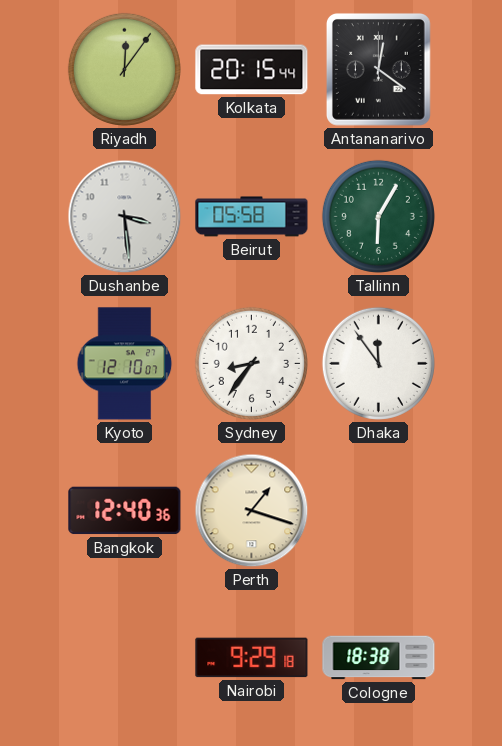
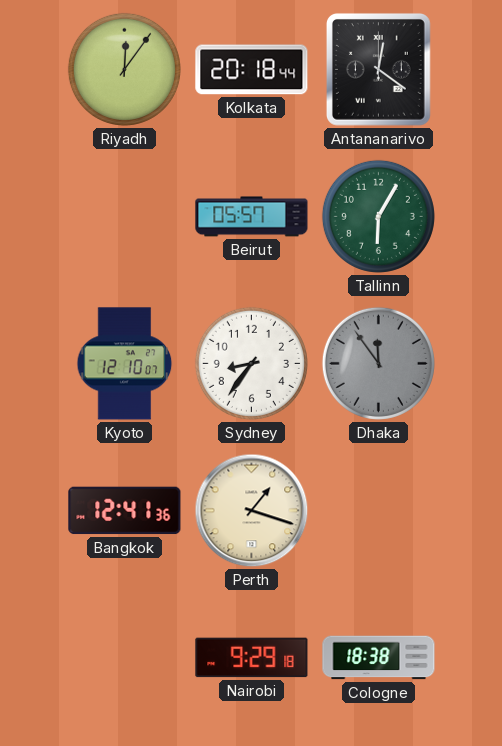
Kolkata: 20:15 -> 20:18
Dushanbe: 3:29 -> none
Beirut: 05:58 -> 05:57
Dhaka dial: white -> grey
Bangkok: 12:40 -> 12:41
